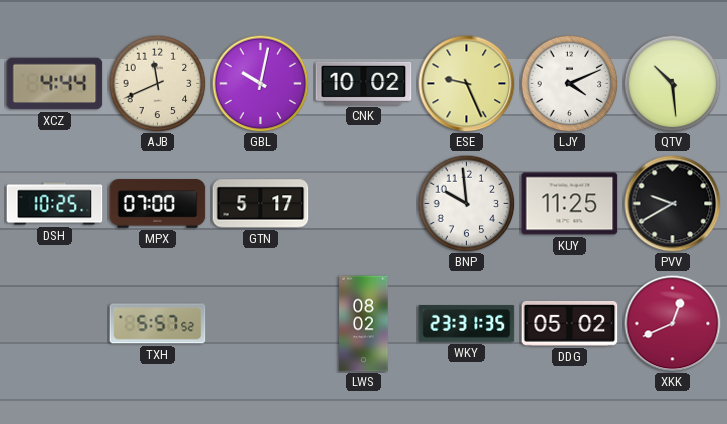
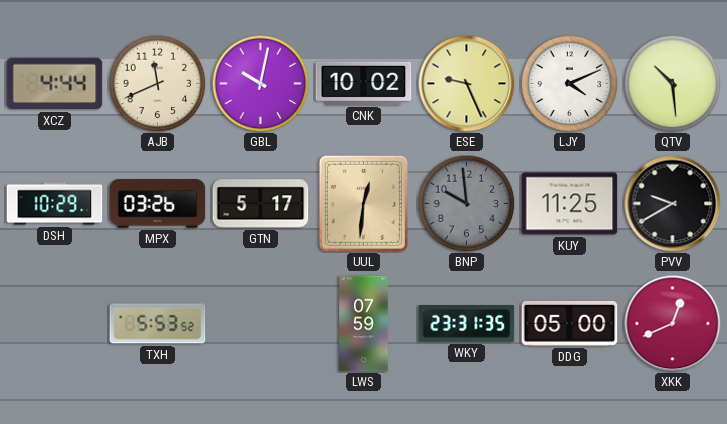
DSH: 10:25 -> 10:29
MPX: 07:00 -> 03:26
UUL: none -> 12:31
BNP dial: white -> grey
TXH: 5:57 -> 5:53
LWS: 08:02 -> 07:59
DDG: 05:02 -> 05:00
